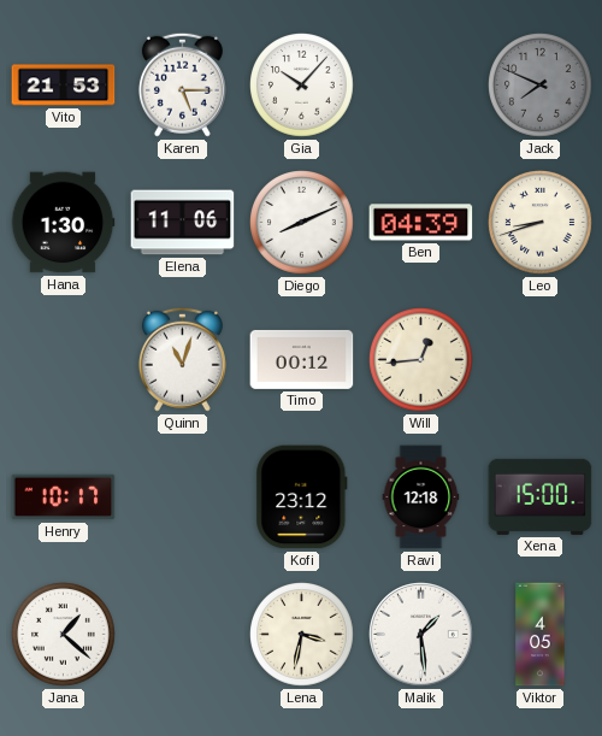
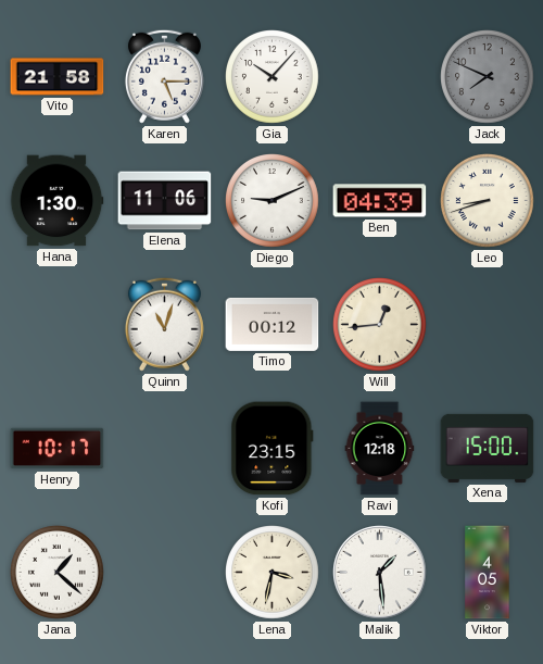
Vito: 21:53 -> 21:58
Diego: 8:11 -> 9:11
Kofi: 23:12 -> 23:15
